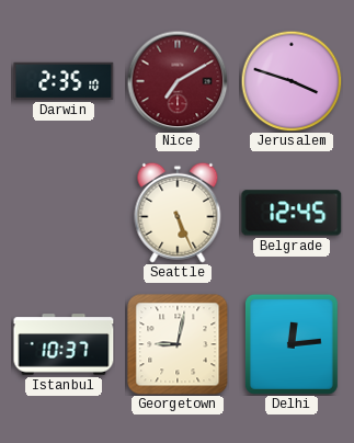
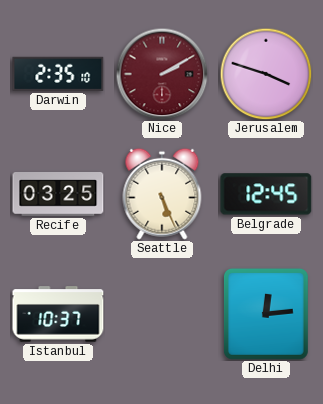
Nice: 7:10 -> 2:10
Recife: none -> 03:25
Georgetown: 9:02 -> none
